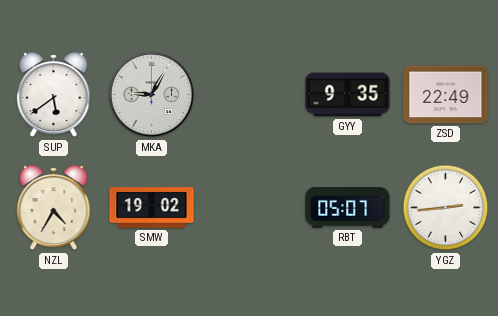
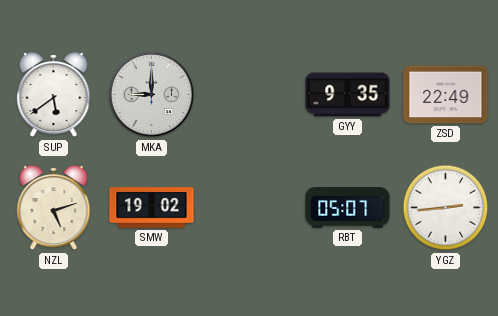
MKA: 9:05 -> 9:00
NZL: 4:35 -> 5:12
